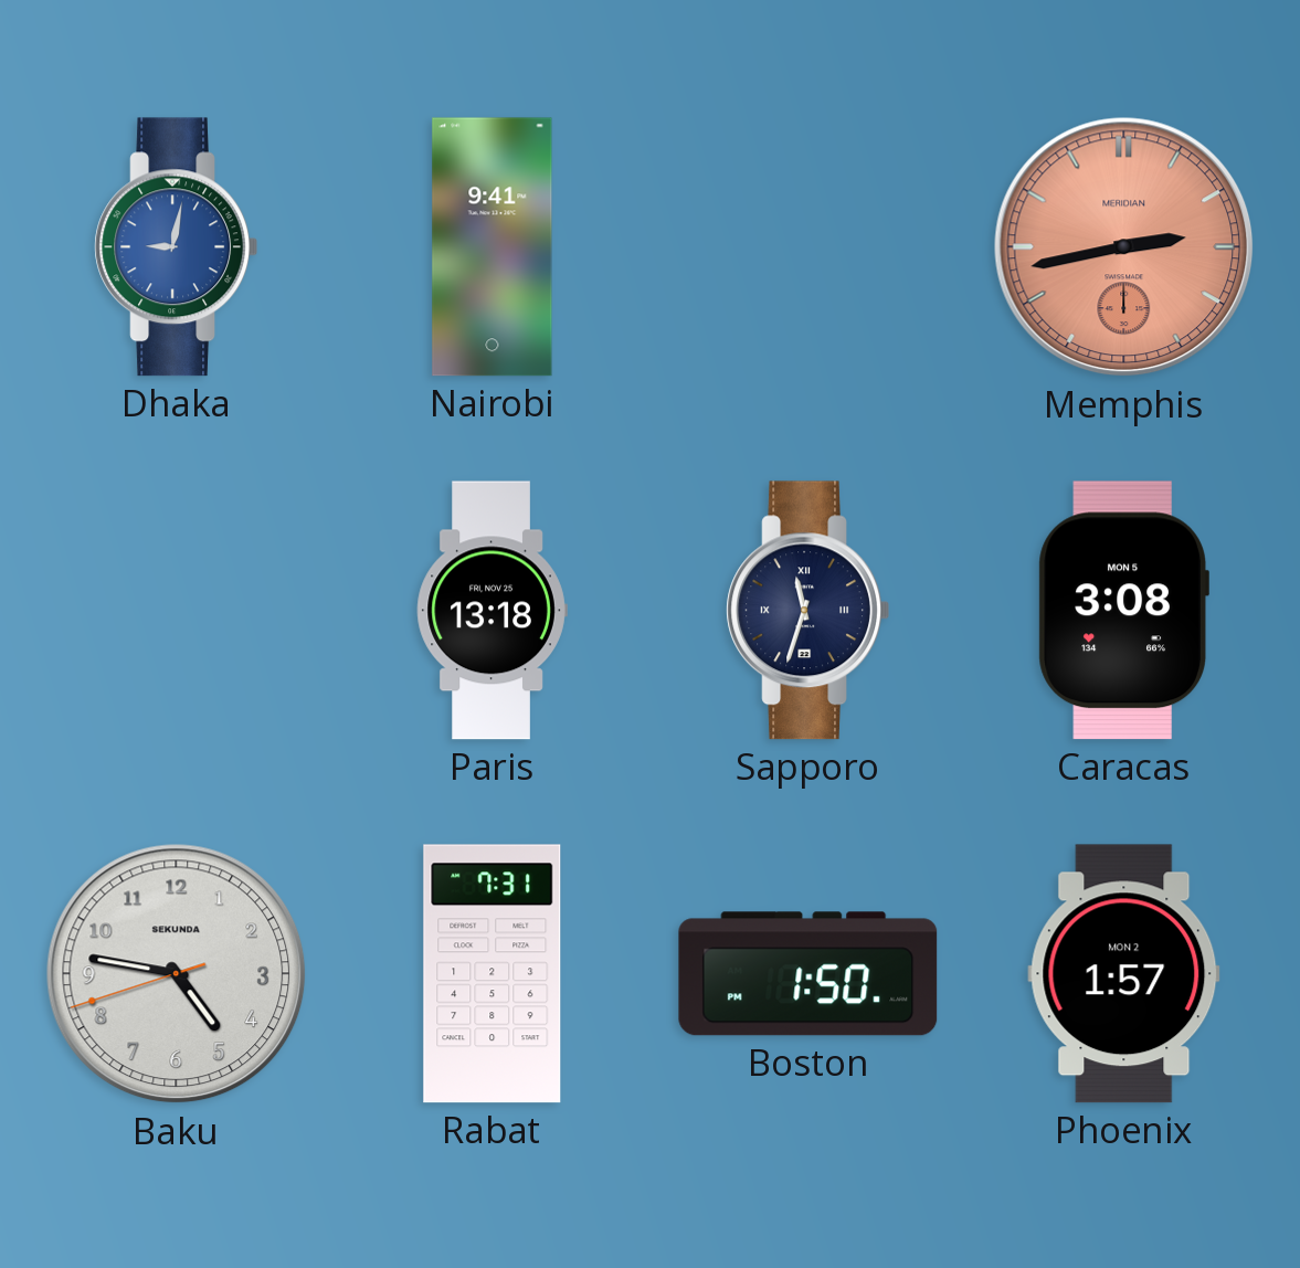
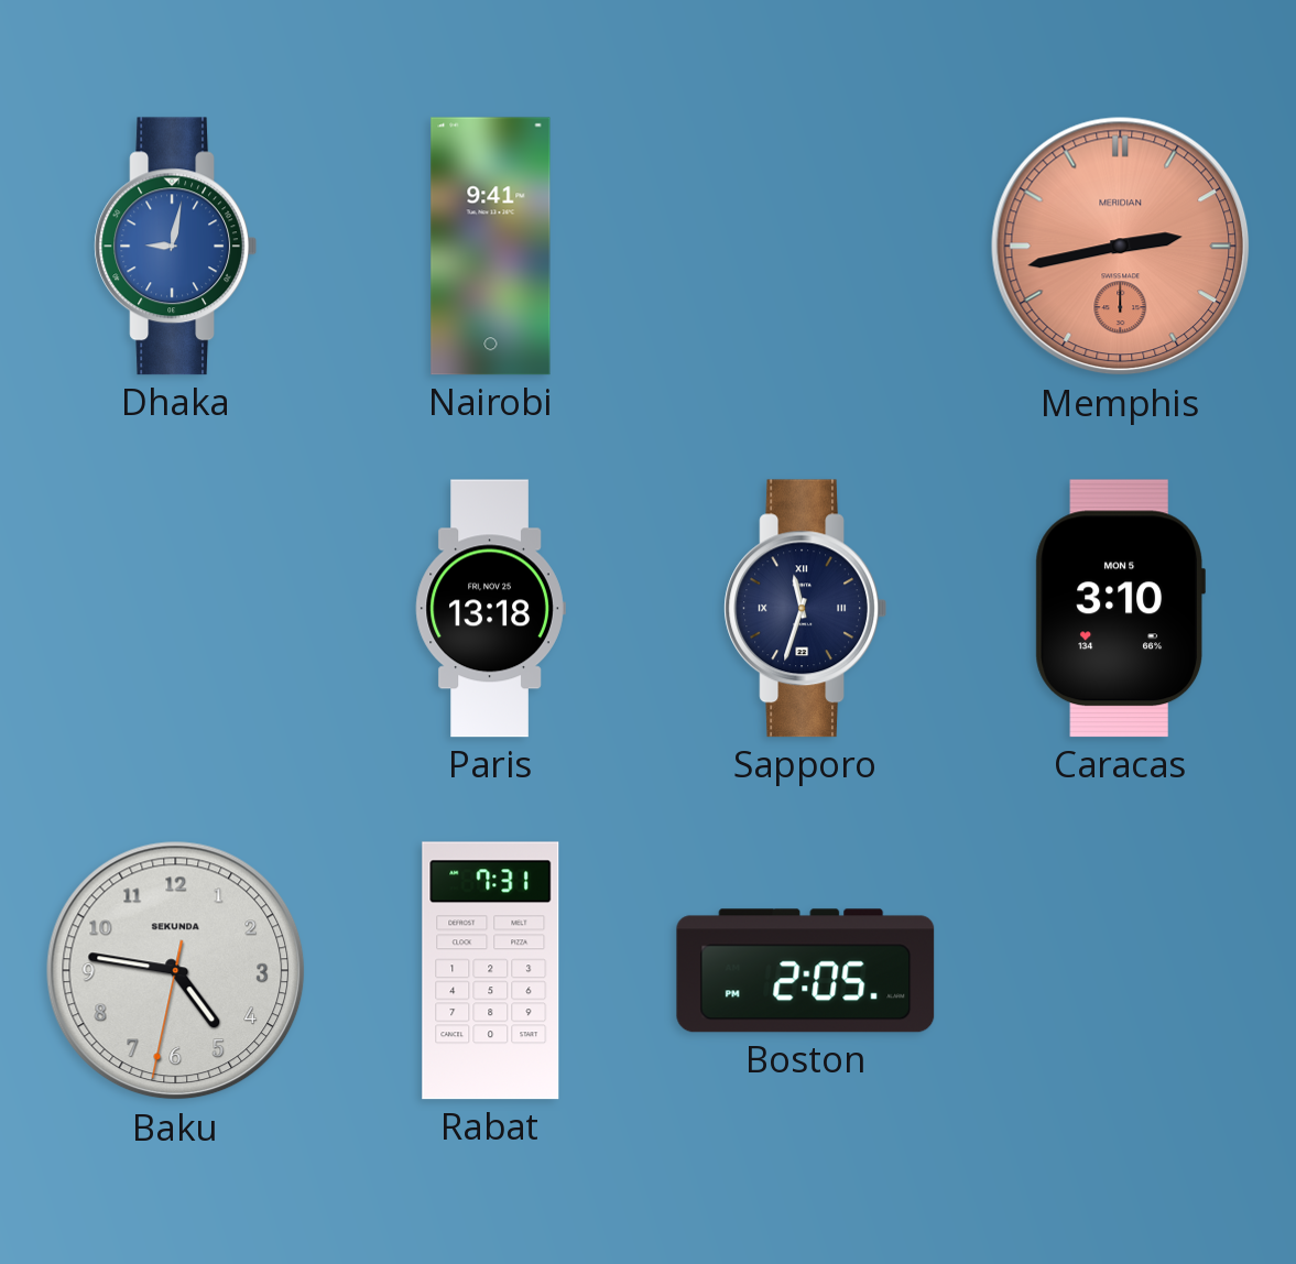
Caracas: 3:08 -> 3:10
Baku: 4:46:42 -> 4:46:32
Boston: 1:50 -> 2:05
Phoenix: 1:57 -> none
